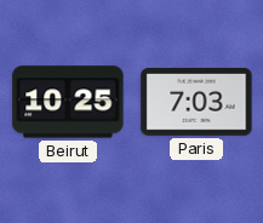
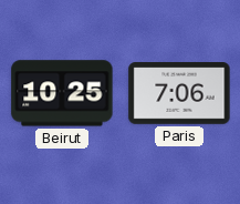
Paris: 7:03 -> 7:06
